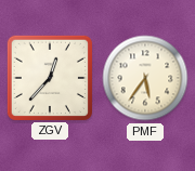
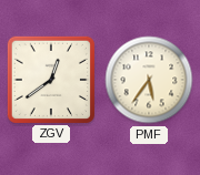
ZGV: 12:37 -> 12:39
